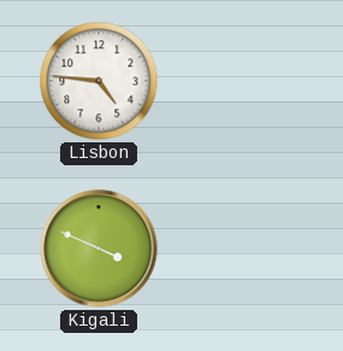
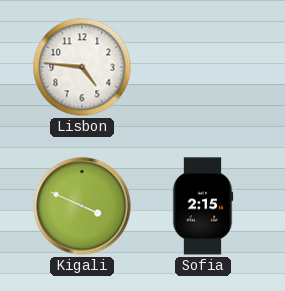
Sofia: none -> 2:15
